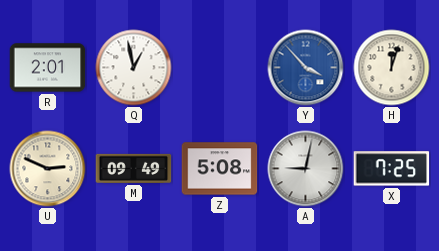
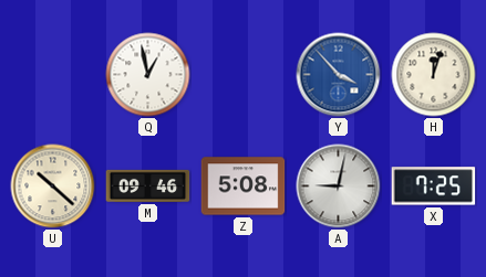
R: 2:01 -> none
U: 2:49 -> 10:22
M: 09:49 -> 09:46
